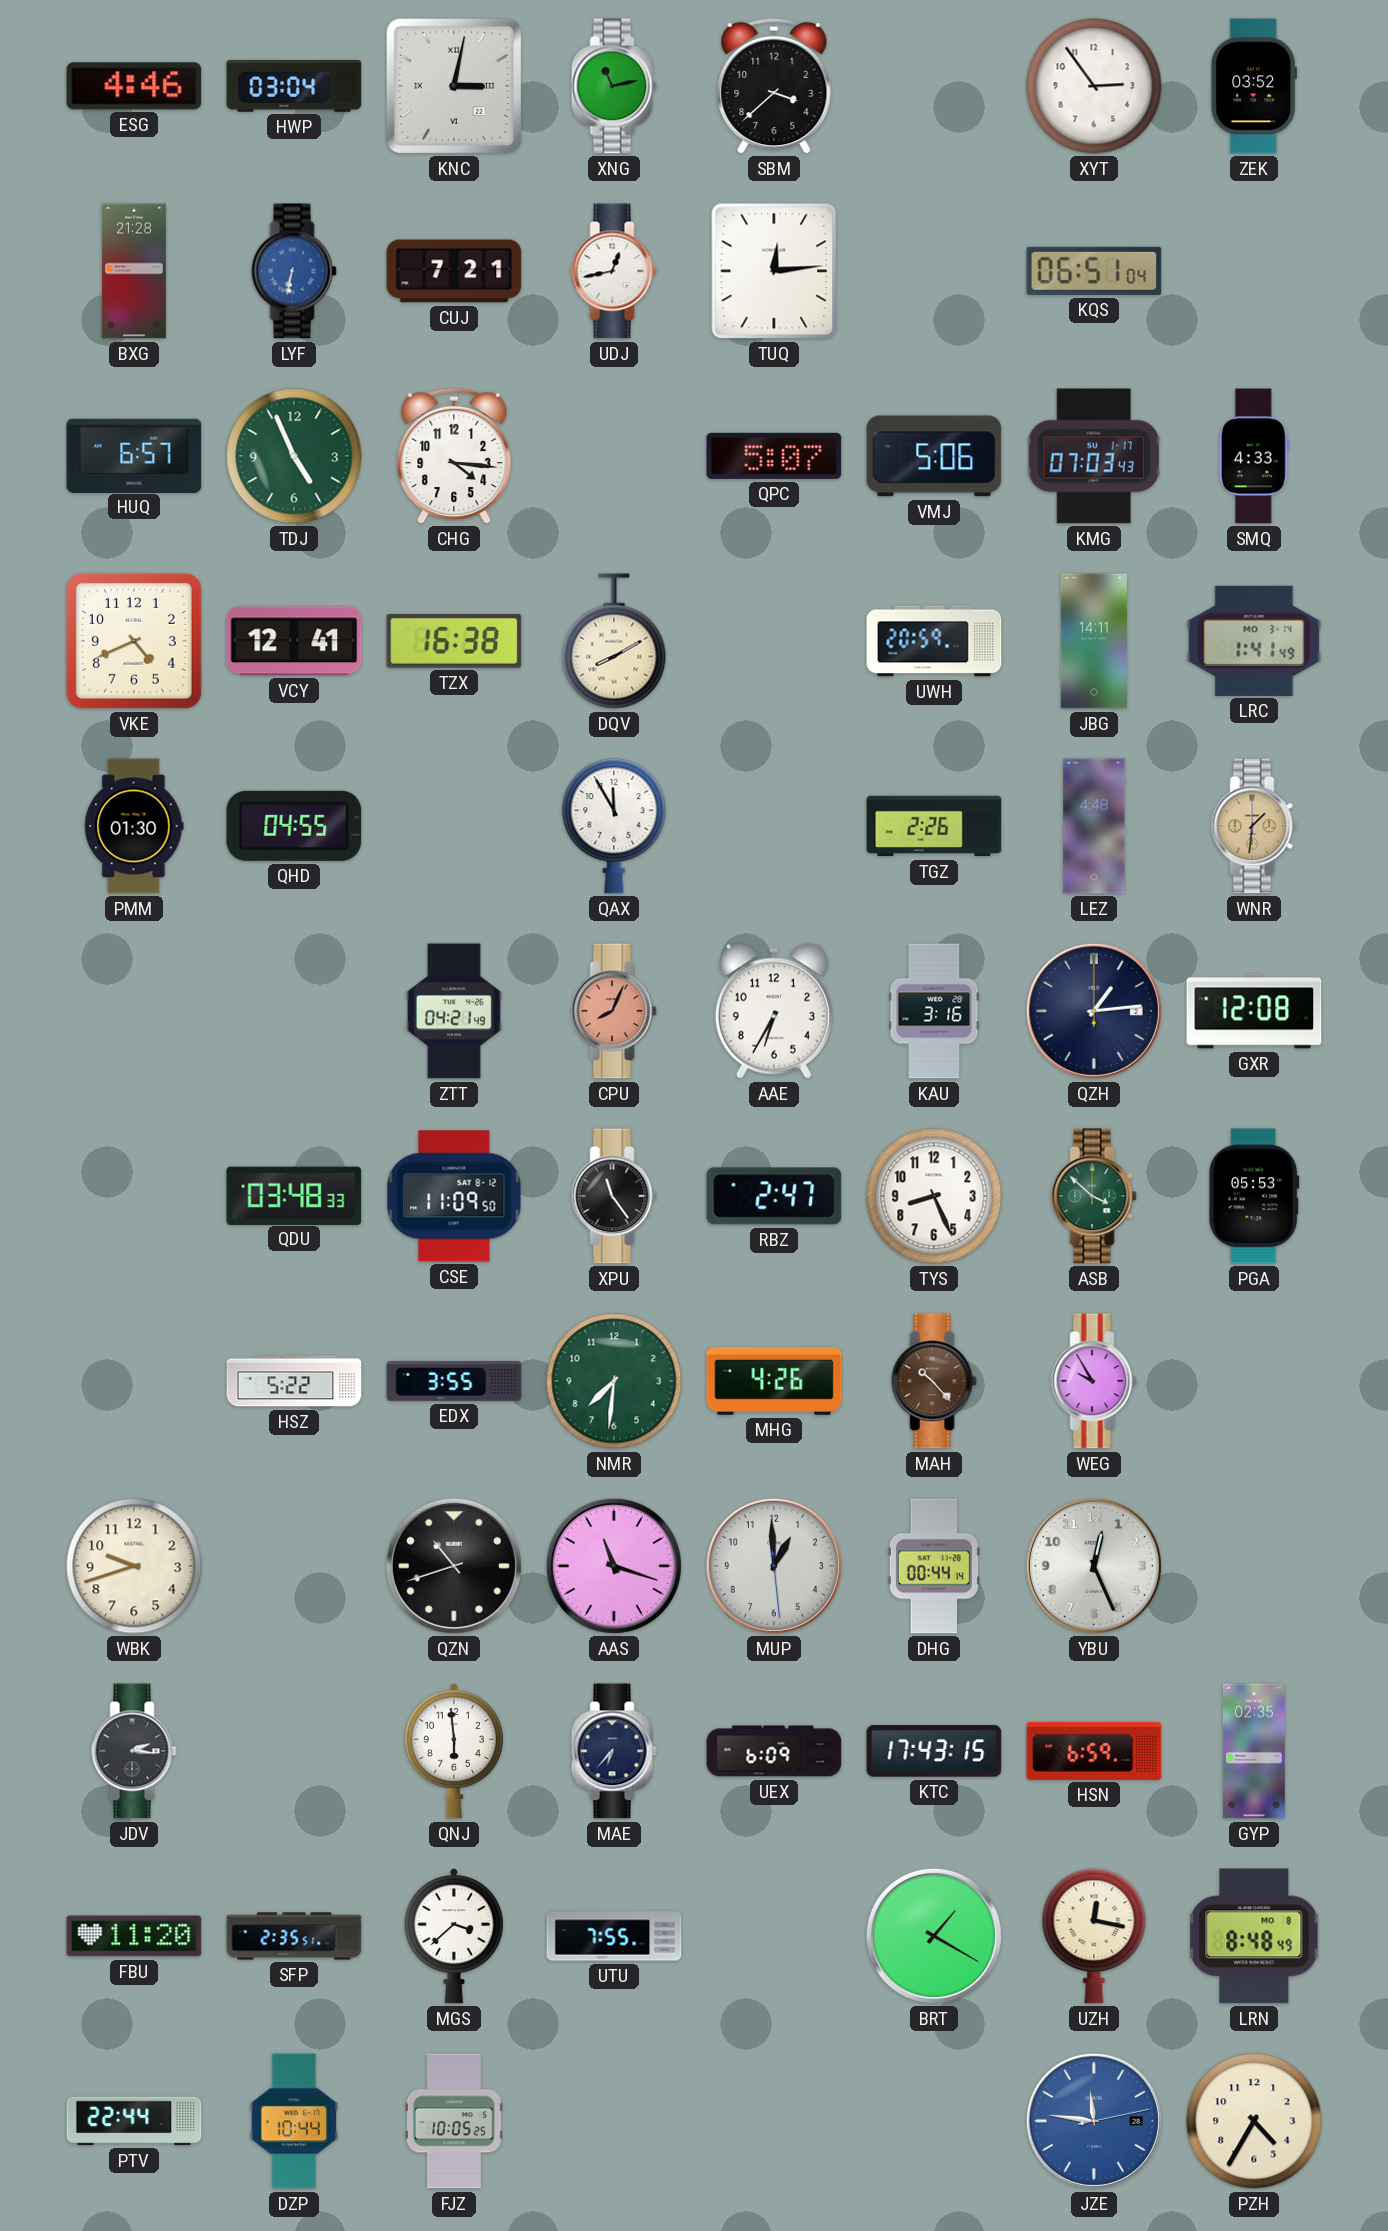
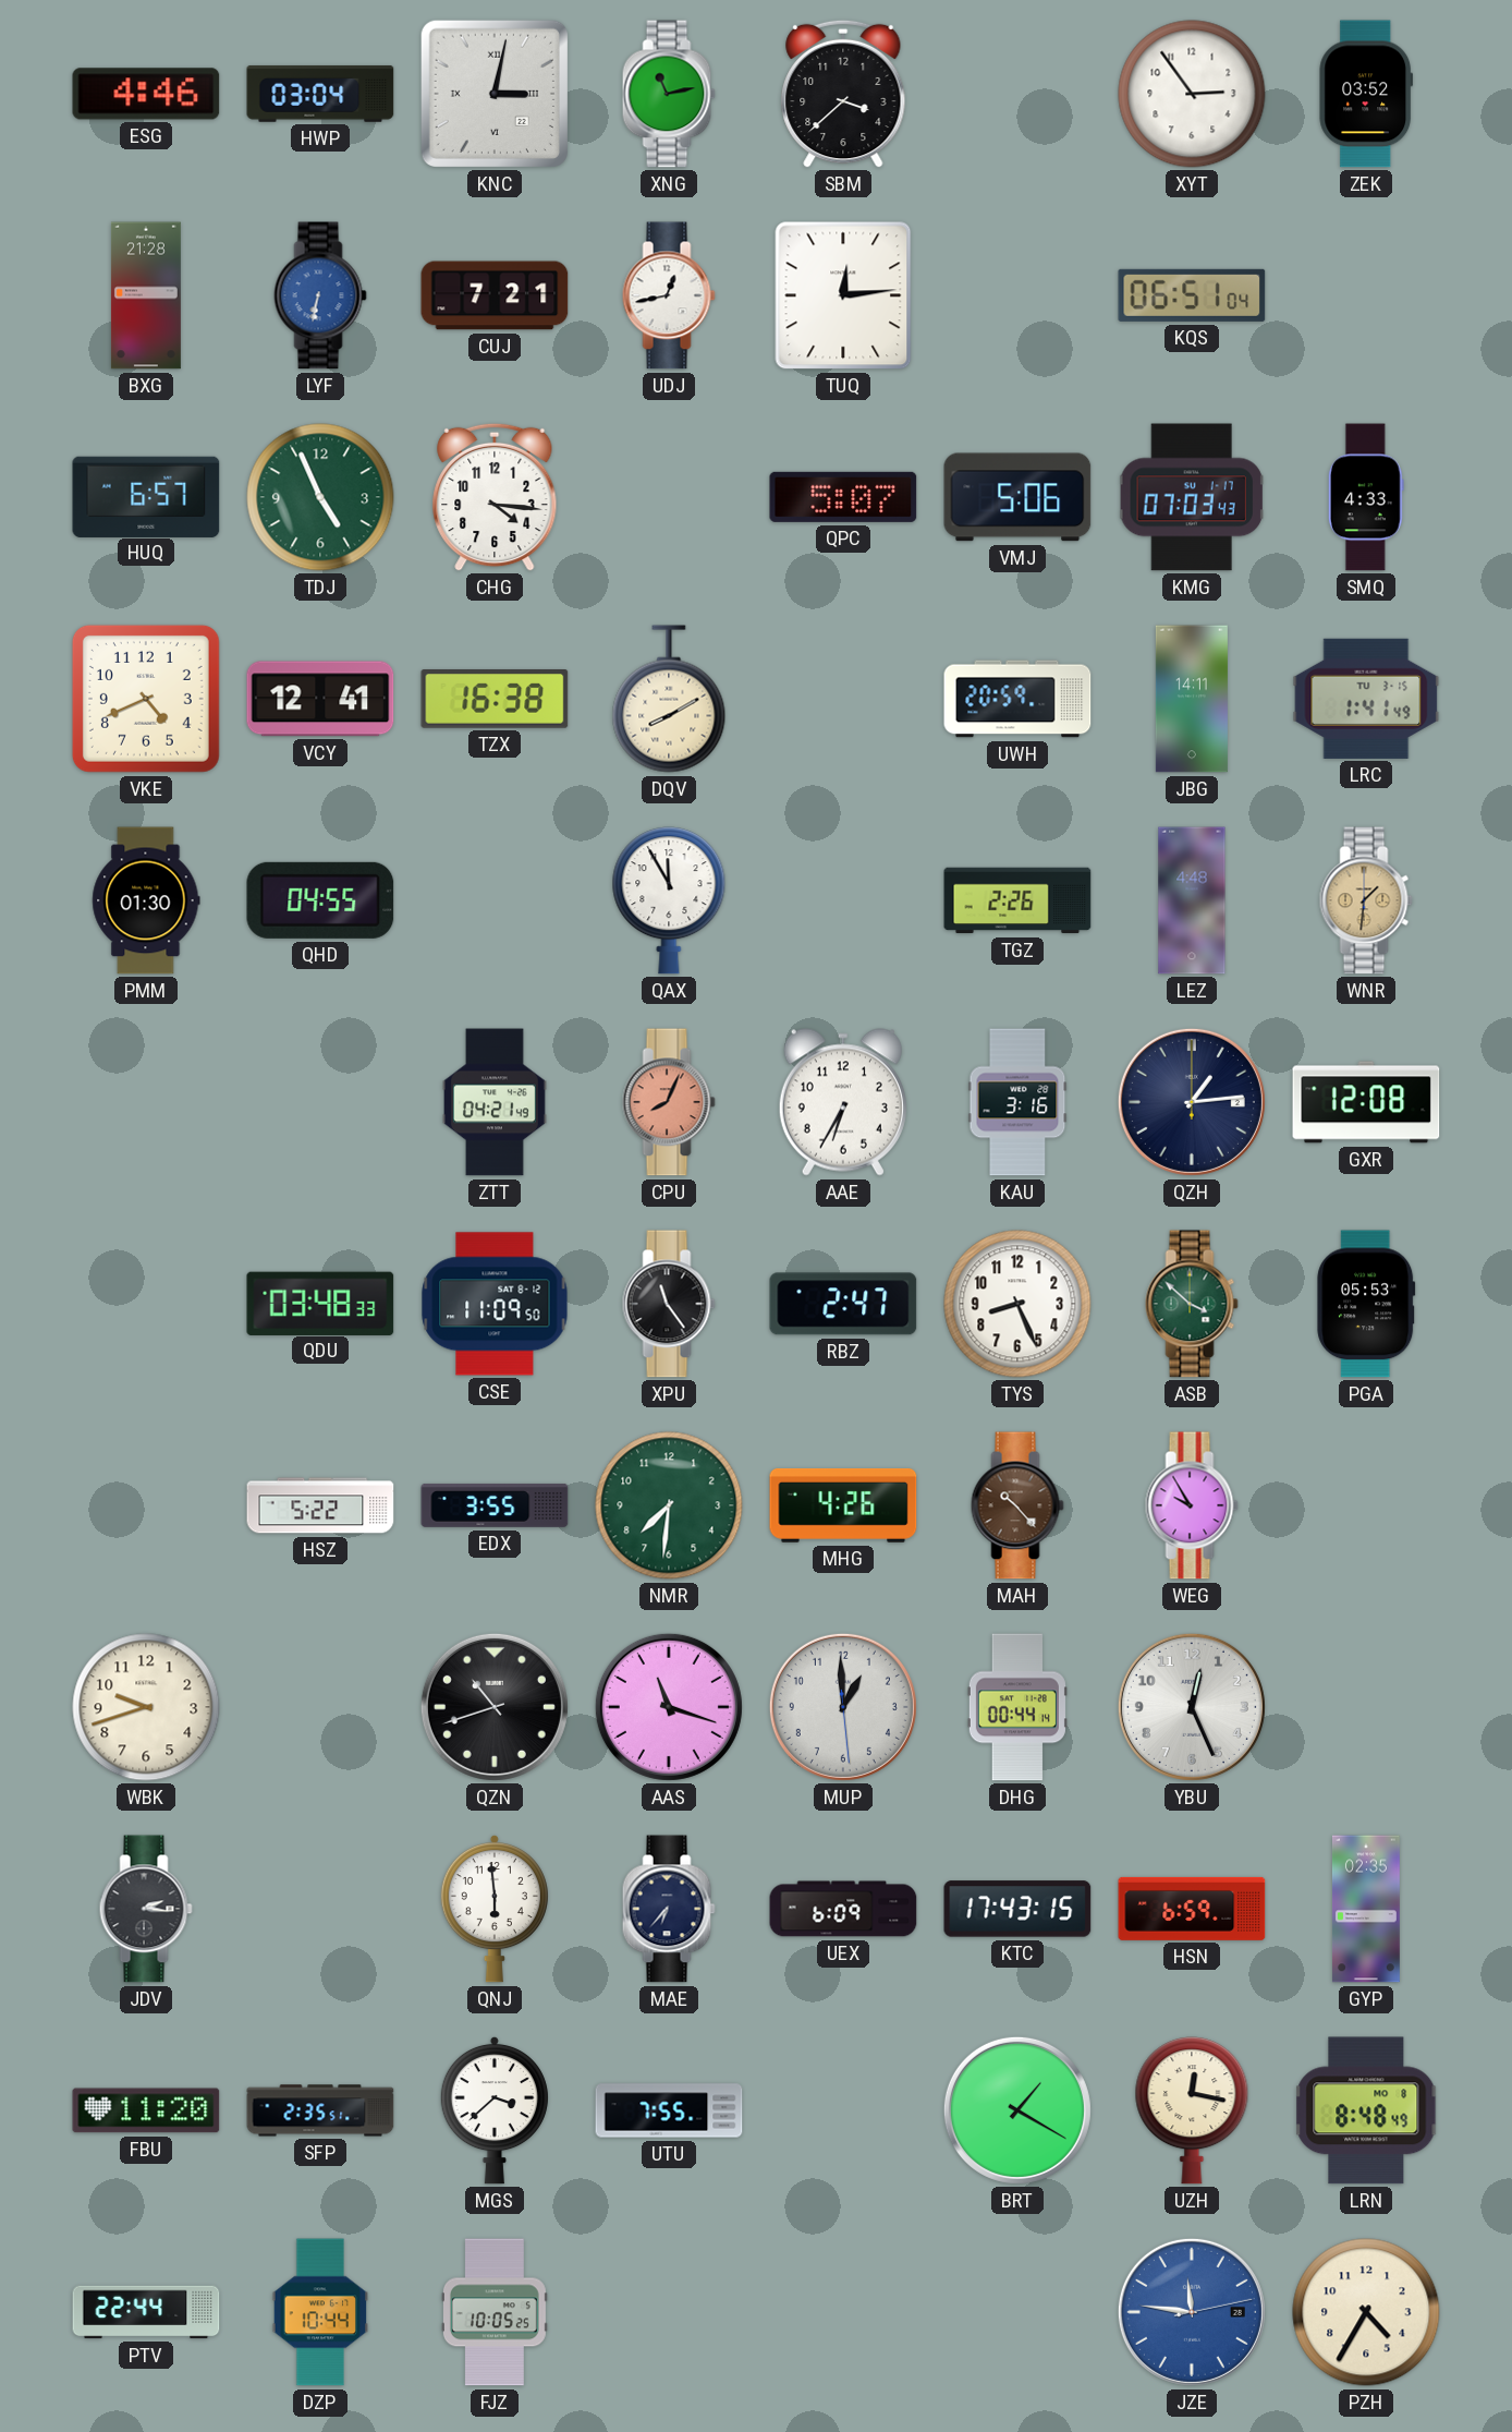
LRC date: MO 3-14 -> TU 3-15
